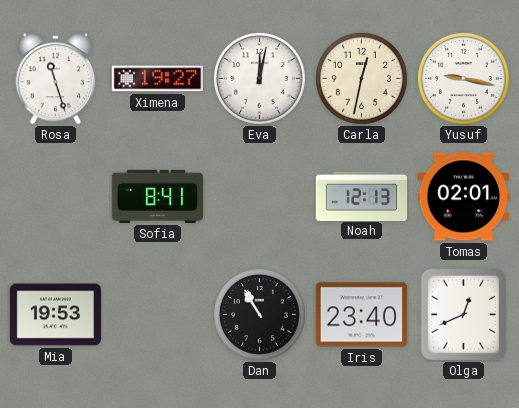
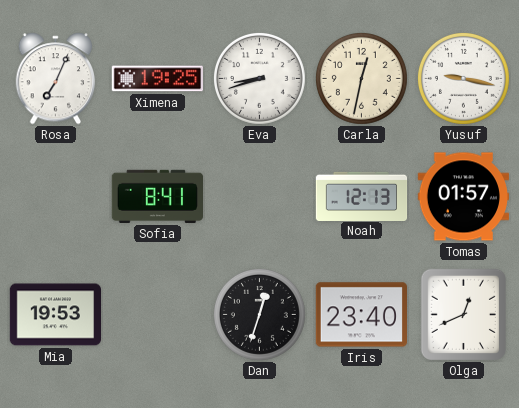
Rosa: 11:27 -> 7:04
Ximena: 19:27 -> 19:25
Eva: 12:02 -> 8:42
Tomas: 02:01 -> 01:57
Dan: 10:55 -> 12:33
